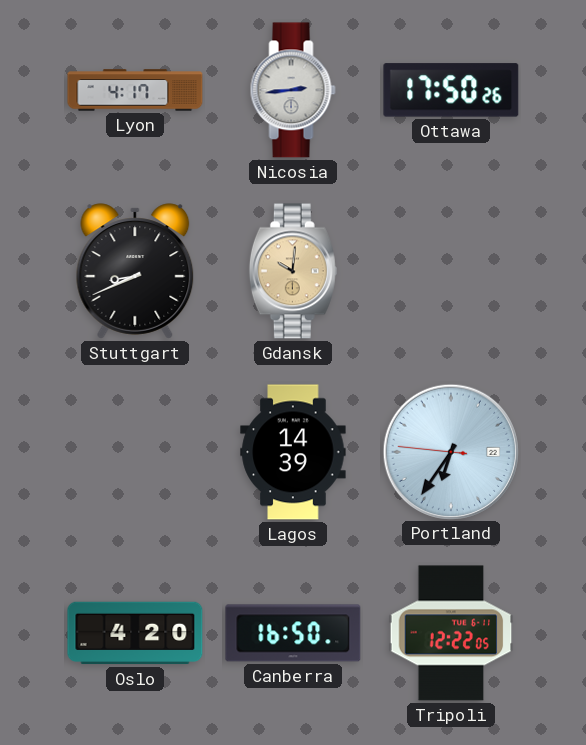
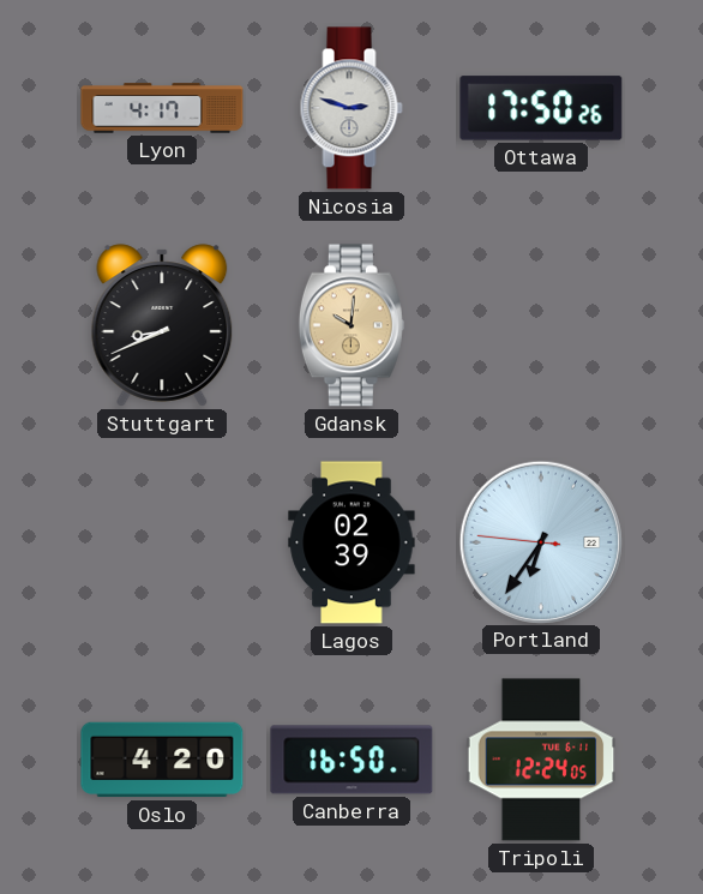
Nicosia: 2:44 -> 2:48
Lagos: 14:39 -> 02:39
Tripoli: 12:22 -> 12:24
